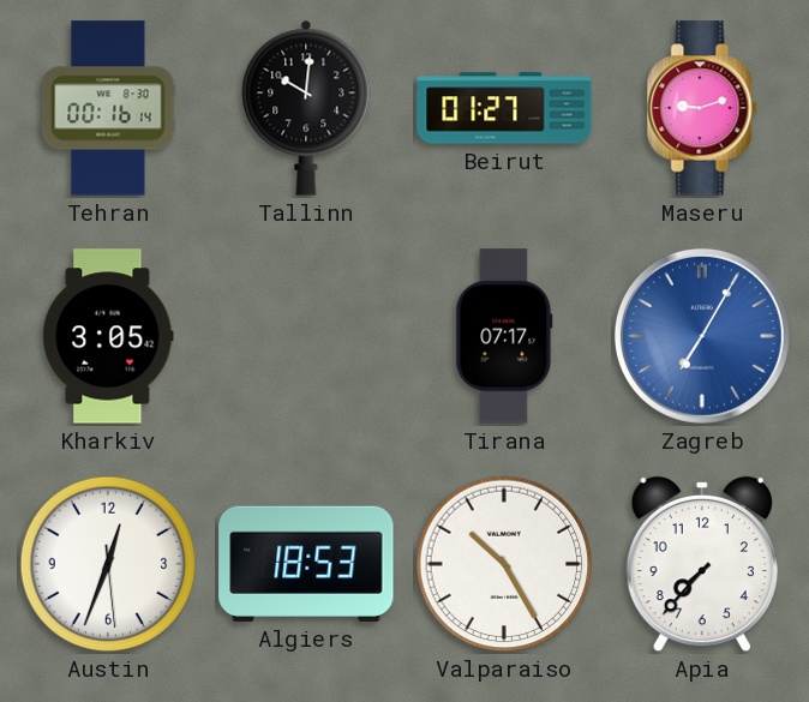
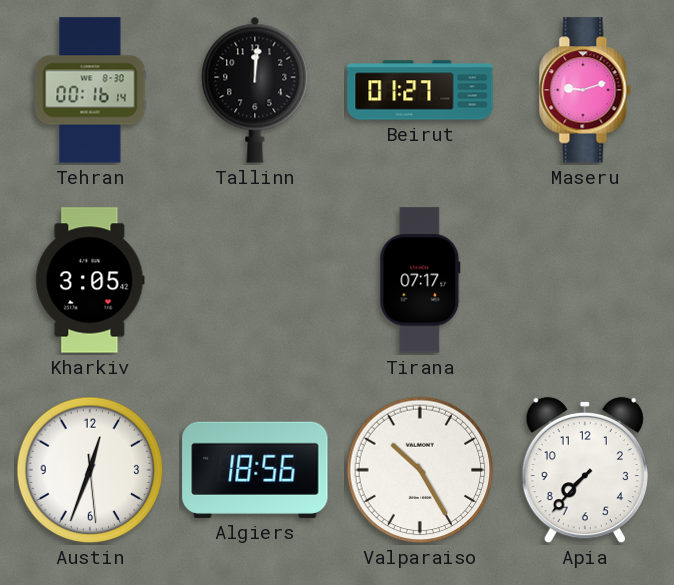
Tallinn: 10:01 -> 12:01
Zagreb: 7:05 -> none
Algiers: 18:53 -> 18:56
